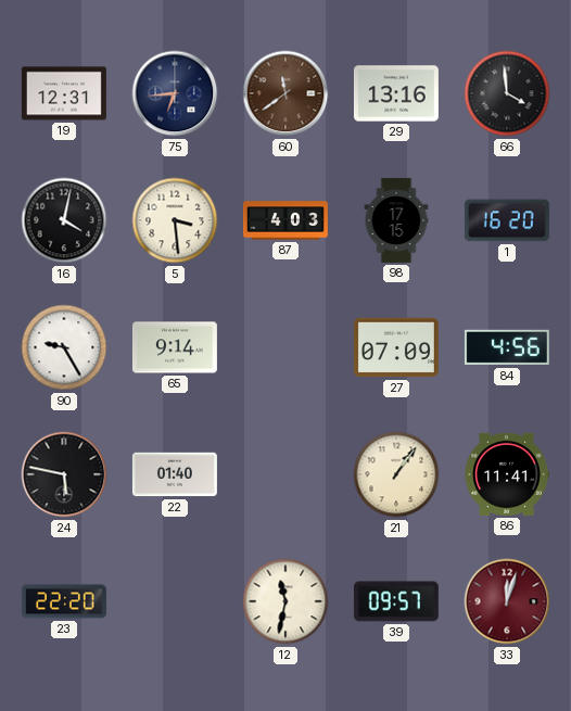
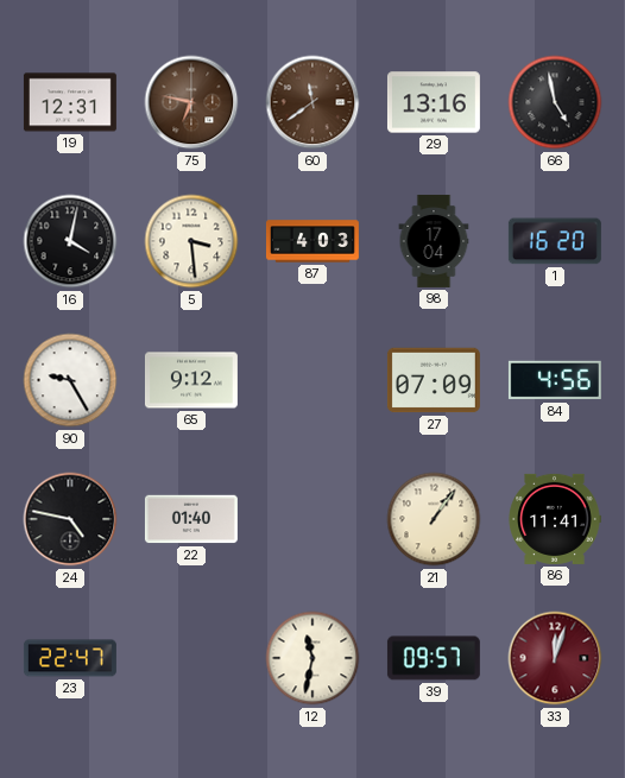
75: 6:44 -> 6:47
75 dial: navy -> brown
66: 3:59 -> 4:58
98: 17:15 -> 17:04
65: 9:14 -> 9:12
24: 5:47 -> 4:47
23: 22:20 -> 22:47
